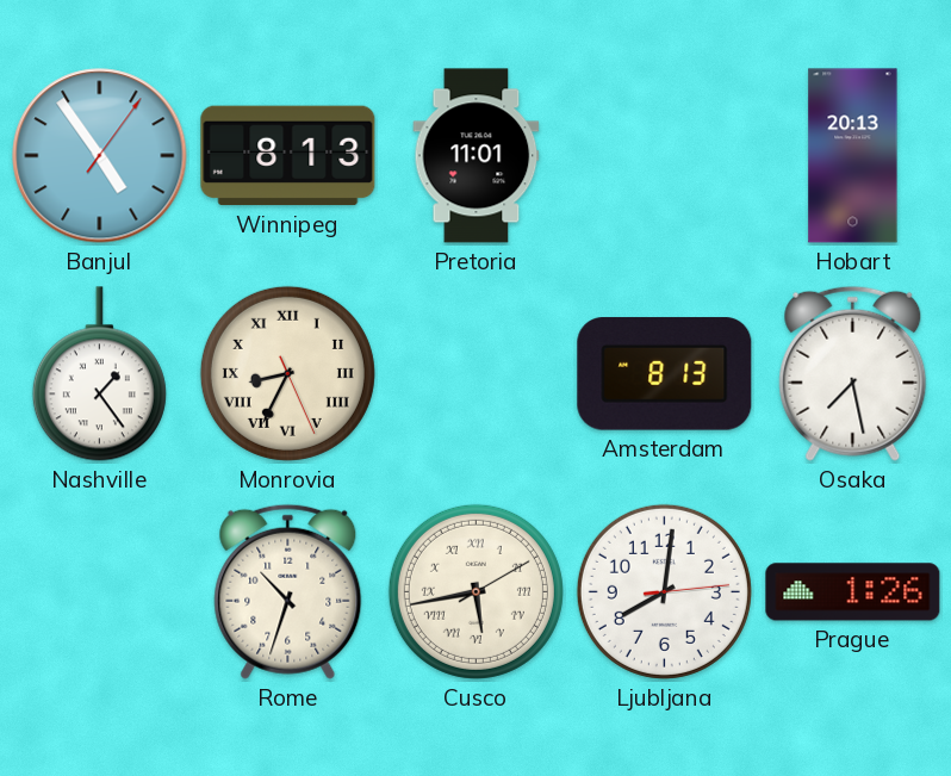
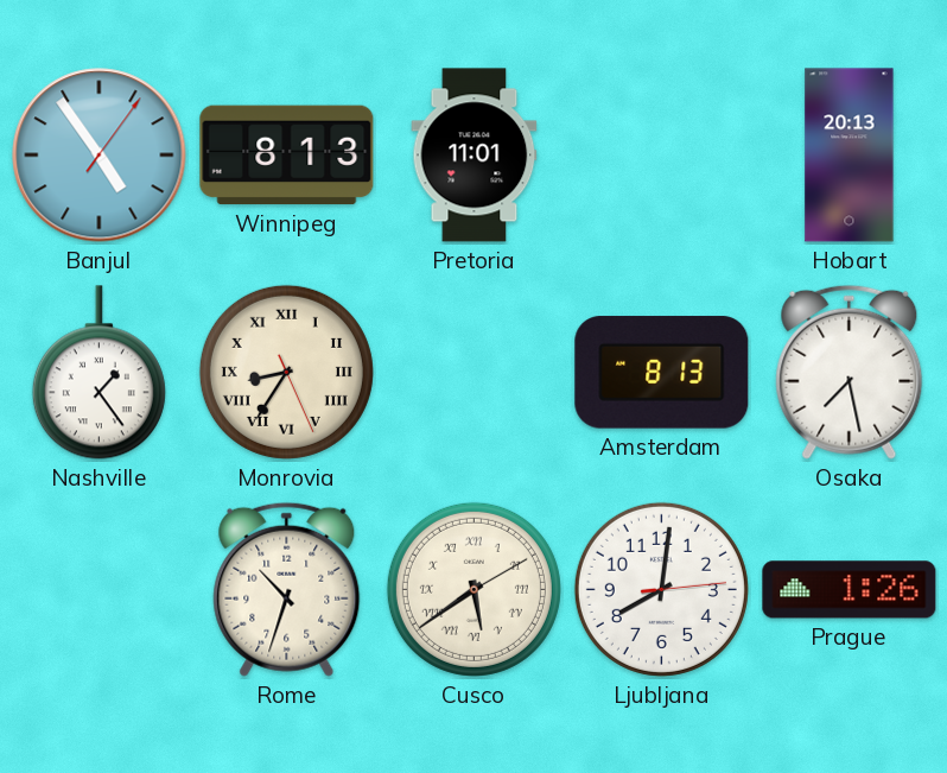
Monrovia: 8:34 -> 8:35
Cusco: 5:43 -> 5:39
